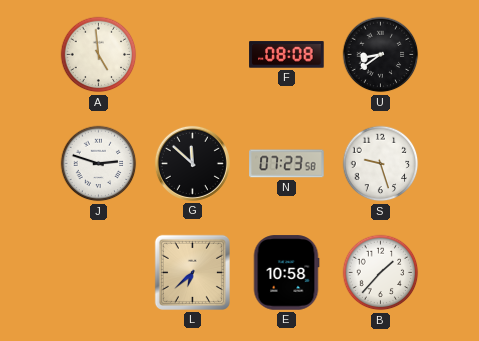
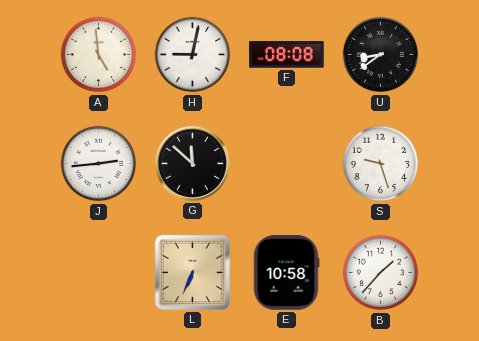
H: none -> 9:02
J: 2:48 -> 2:44
N: 07:23 -> none
L: 6:38 -> 6:34
